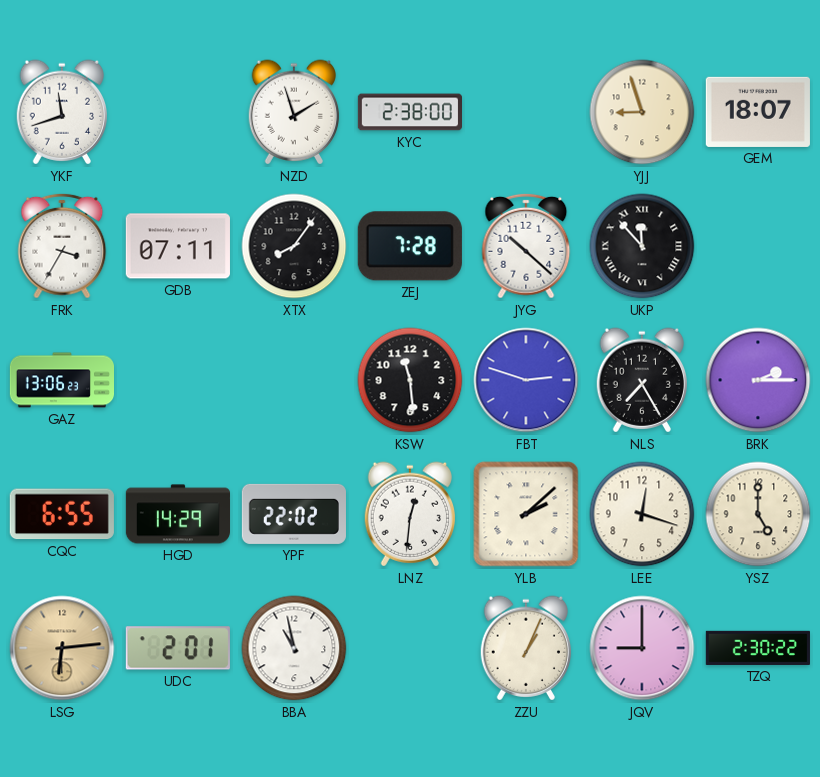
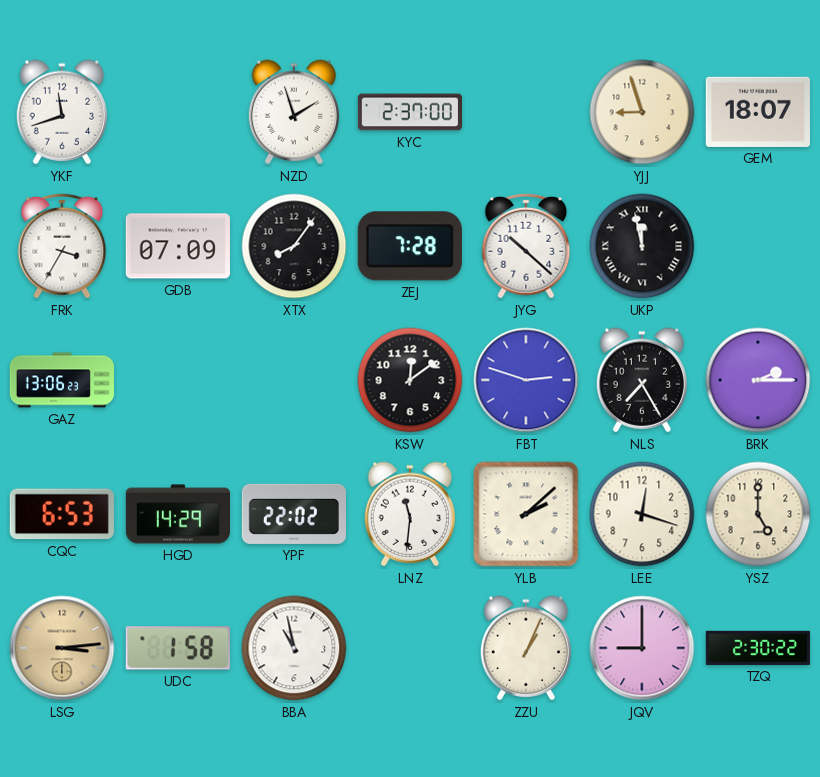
KYC: 2:38 -> 2:37
GDB: 07:11 -> 07:09
UKP: 11:53 -> 11:58
KSW: 11:29 -> 12:09
CQC: 6:55 -> 6:53
LNZ: 12:31 -> 11:31
LSG: 6:14 -> 3:14
UDC: 2:01 -> 1:58
